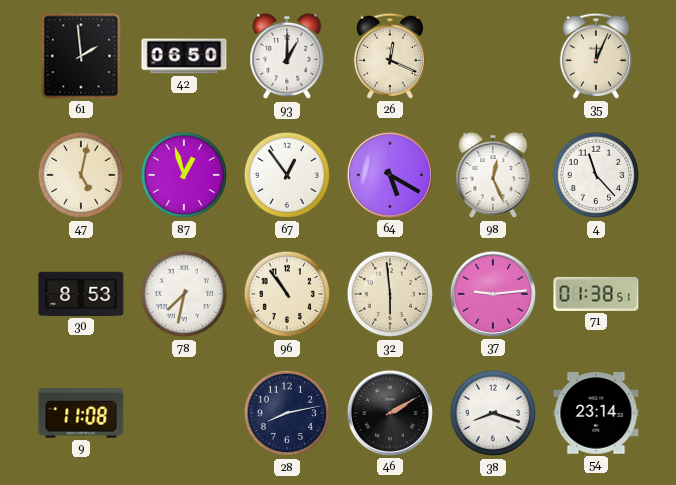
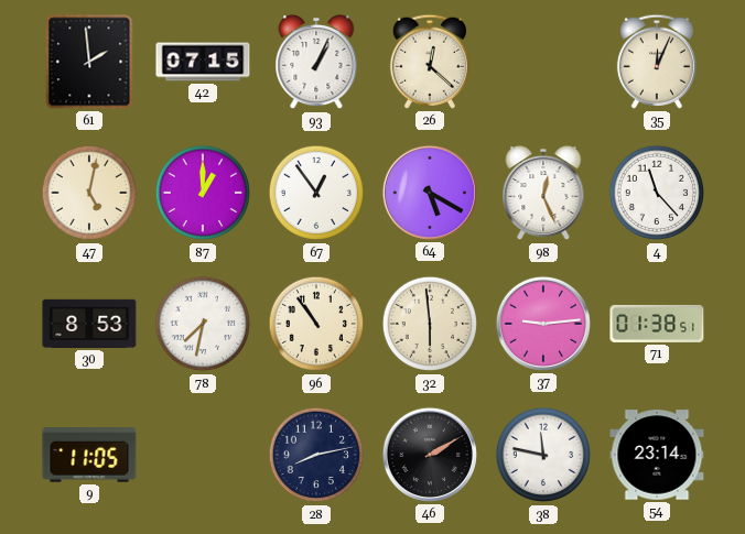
42: 06:50 -> 07:15
93: 1:00 -> 1:04
26: 12:19 -> 12:22
87: 12:57 -> 1:00
9: 11:08 -> 11:05
38: 8:18 -> 11:47
